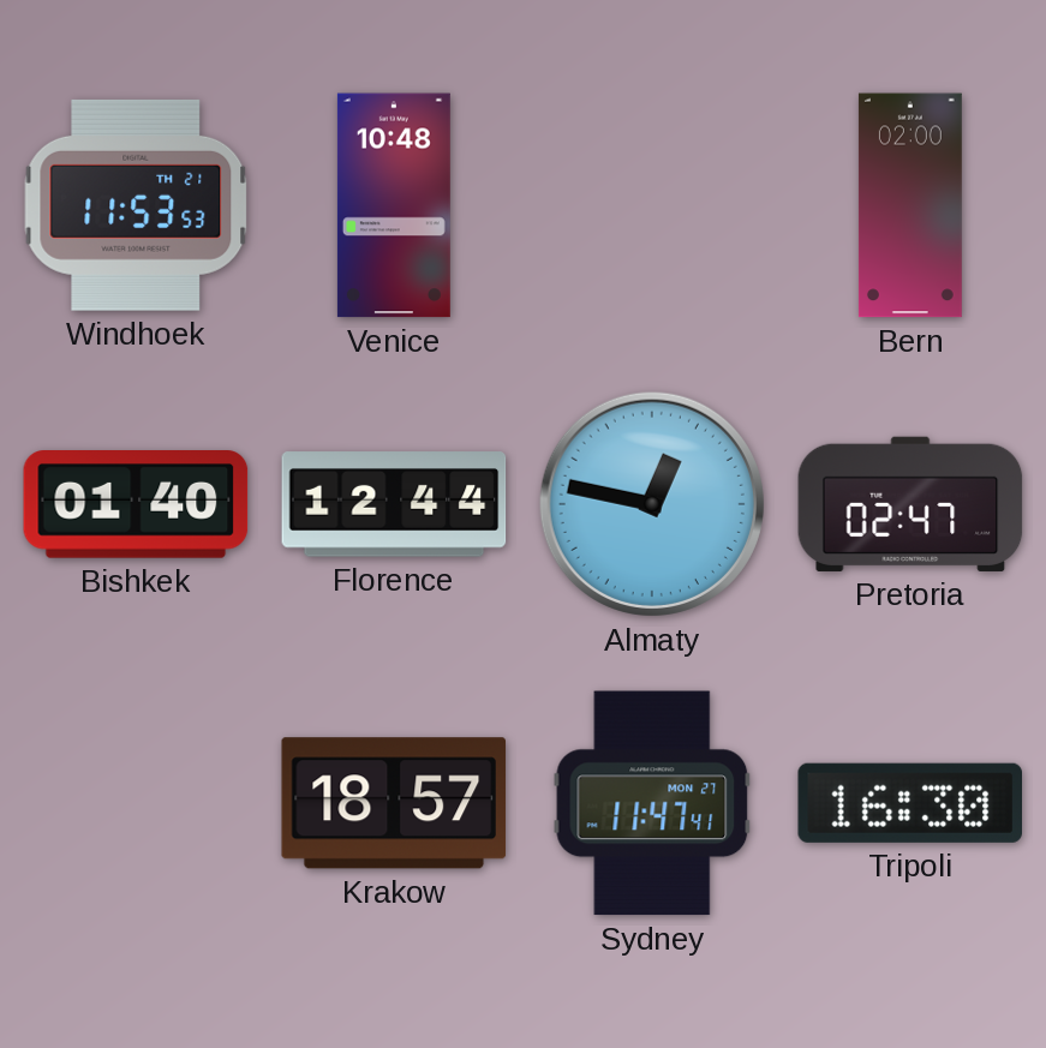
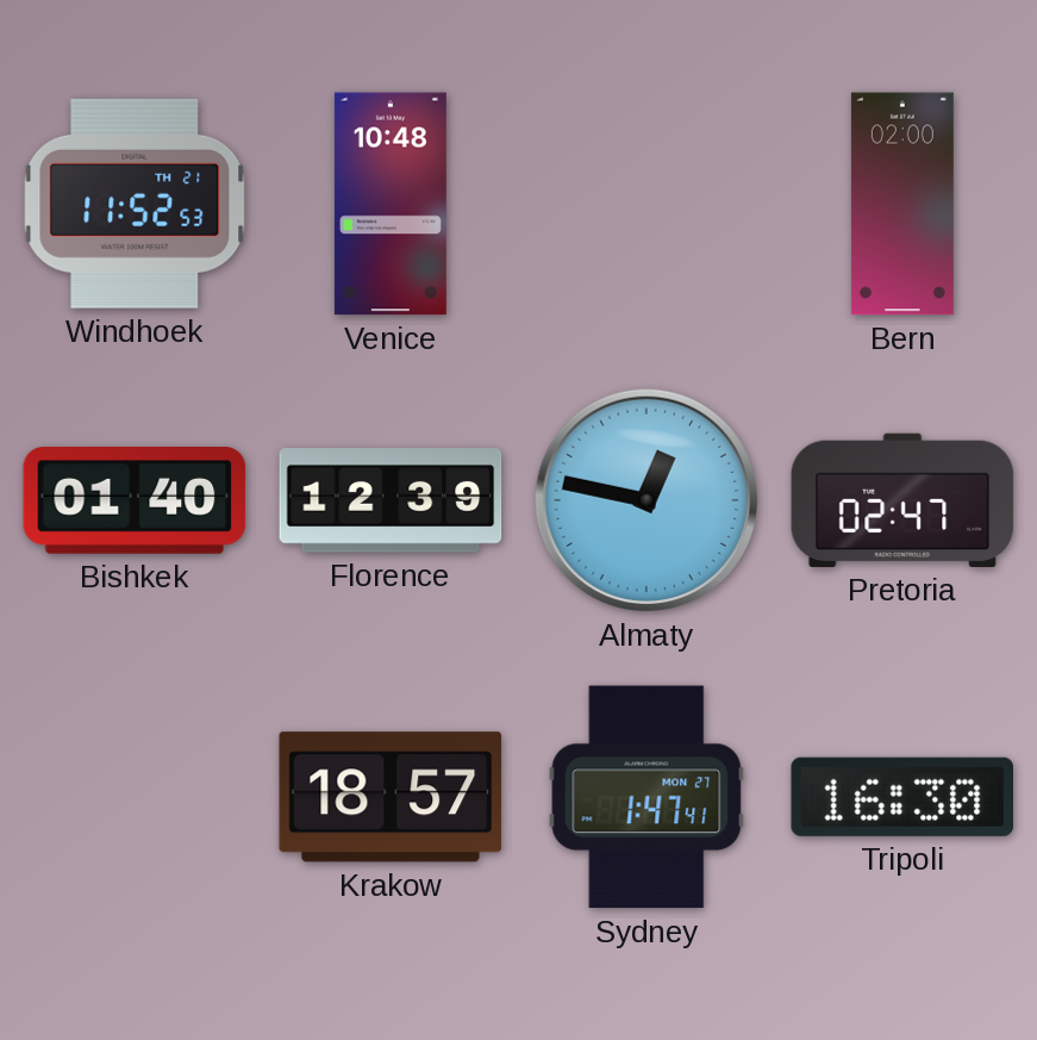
Windhoek: 11:53 -> 11:52
Florence: 12:44 -> 12:39
Sydney: 11:47 -> 1:47
